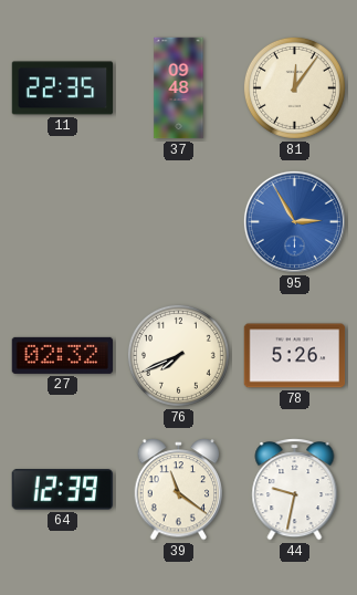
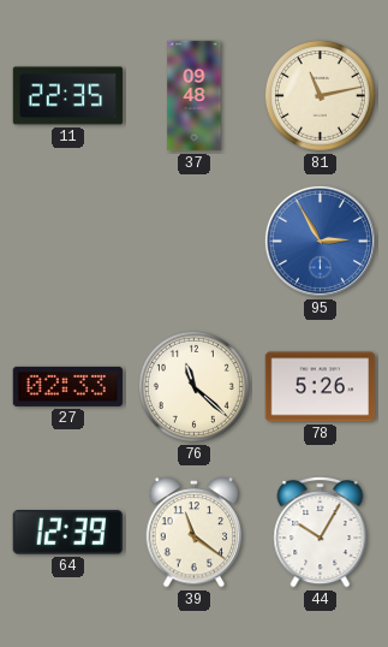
81: 12:06 -> 11:13
27: 02:32 -> 02:33
76: 7:41 -> 11:22
44: 9:32 -> 10:05
